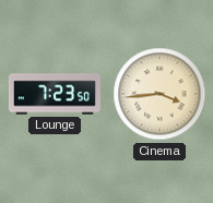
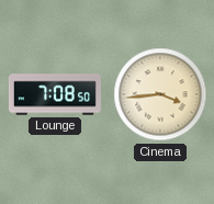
Lounge: 7:23 -> 7:08
